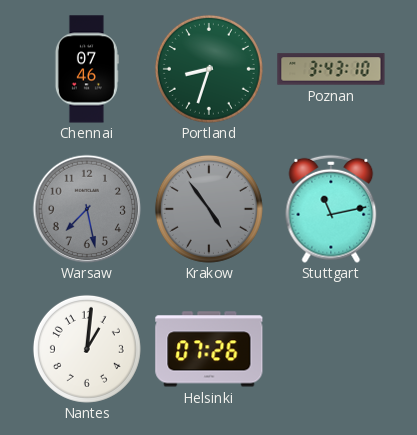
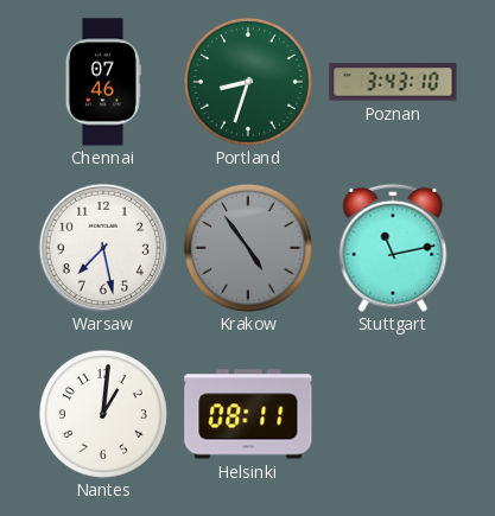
Warsaw dial: grey -> white
Helsinki: 07:26 -> 08:11
